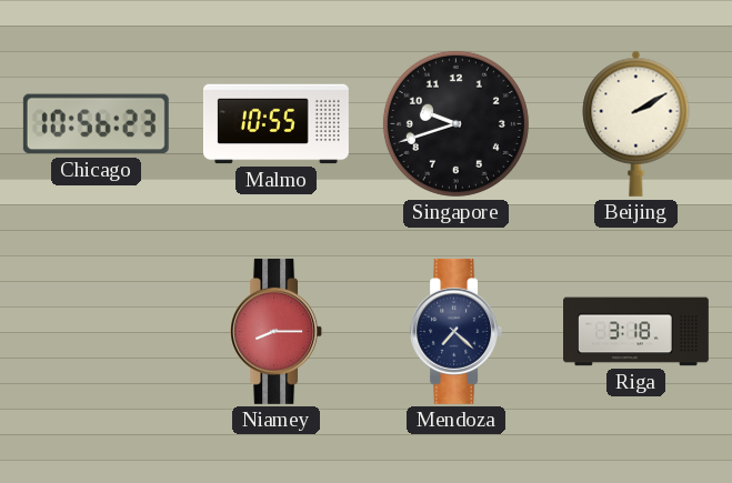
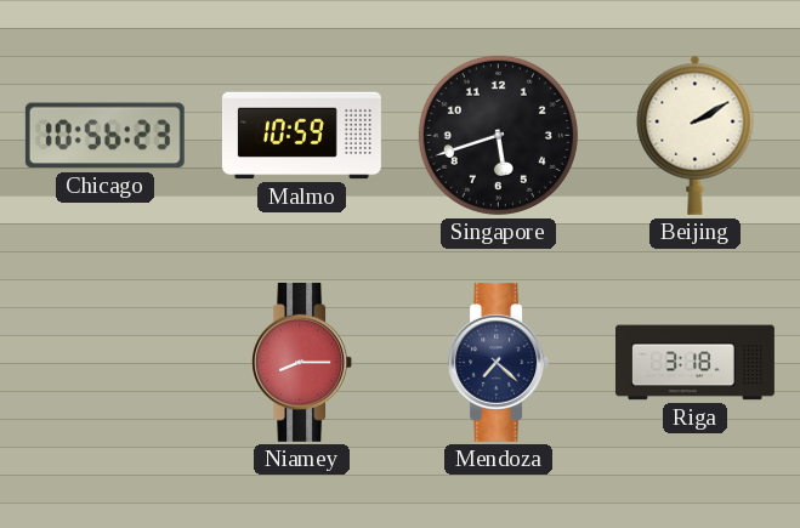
Malmo: 10:55 -> 10:59
Singapore: 9:42 -> 5:42
